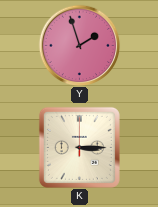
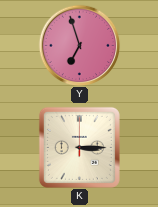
Y: 1:57 -> 6:57
